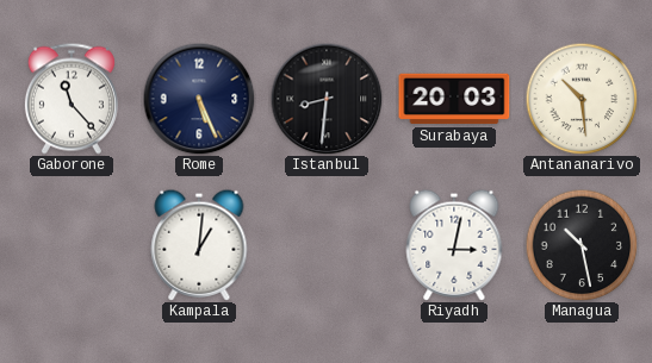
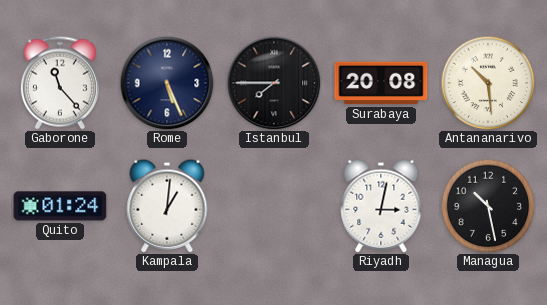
Istanbul: 8:31 -> 7:45
Surabaya: 20:03 -> 20:08
Quito: none -> 01:24
